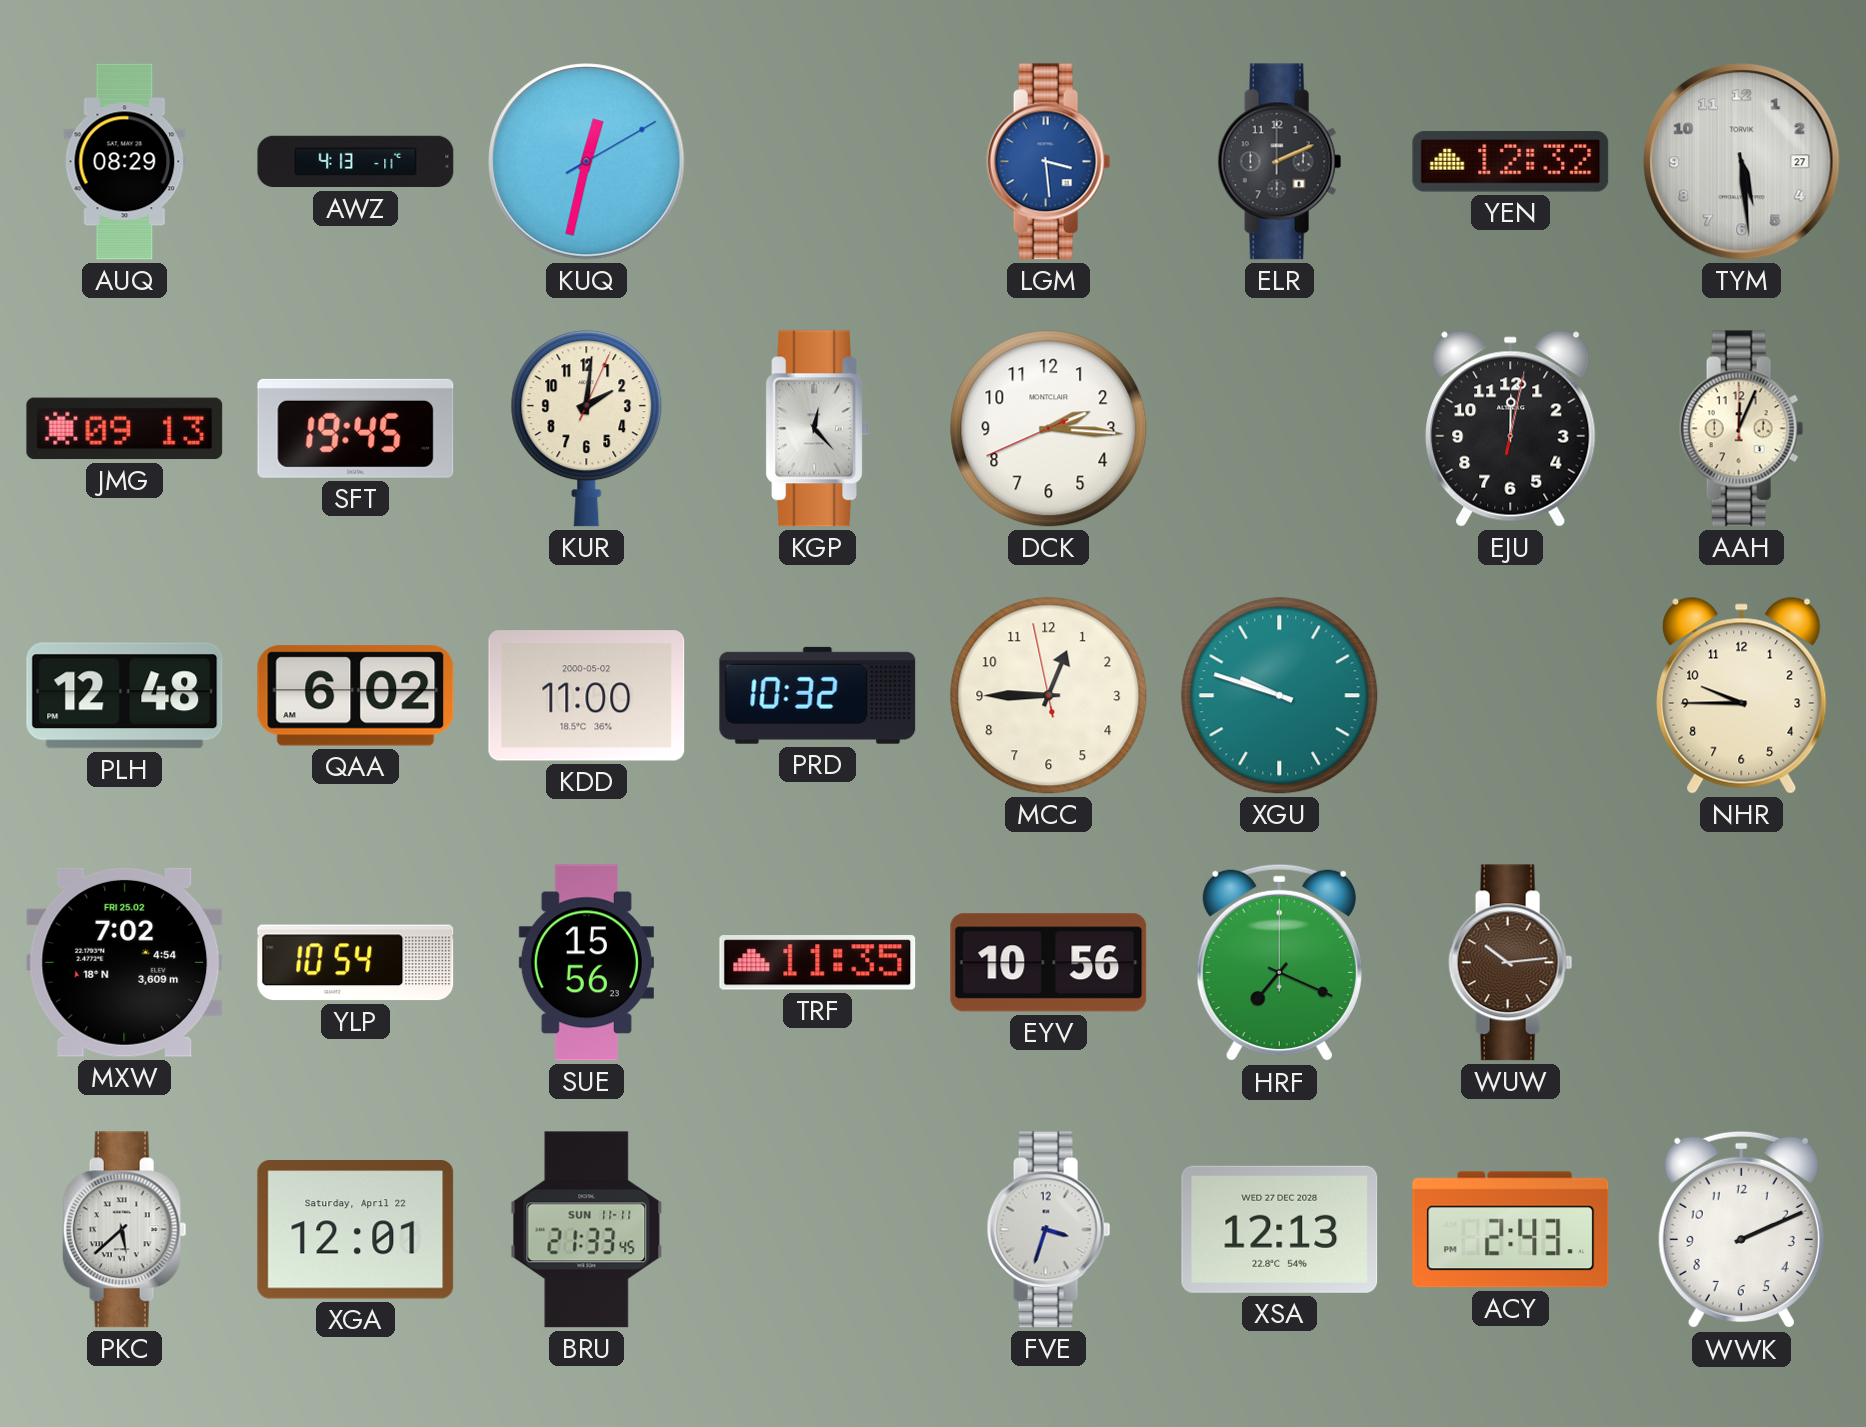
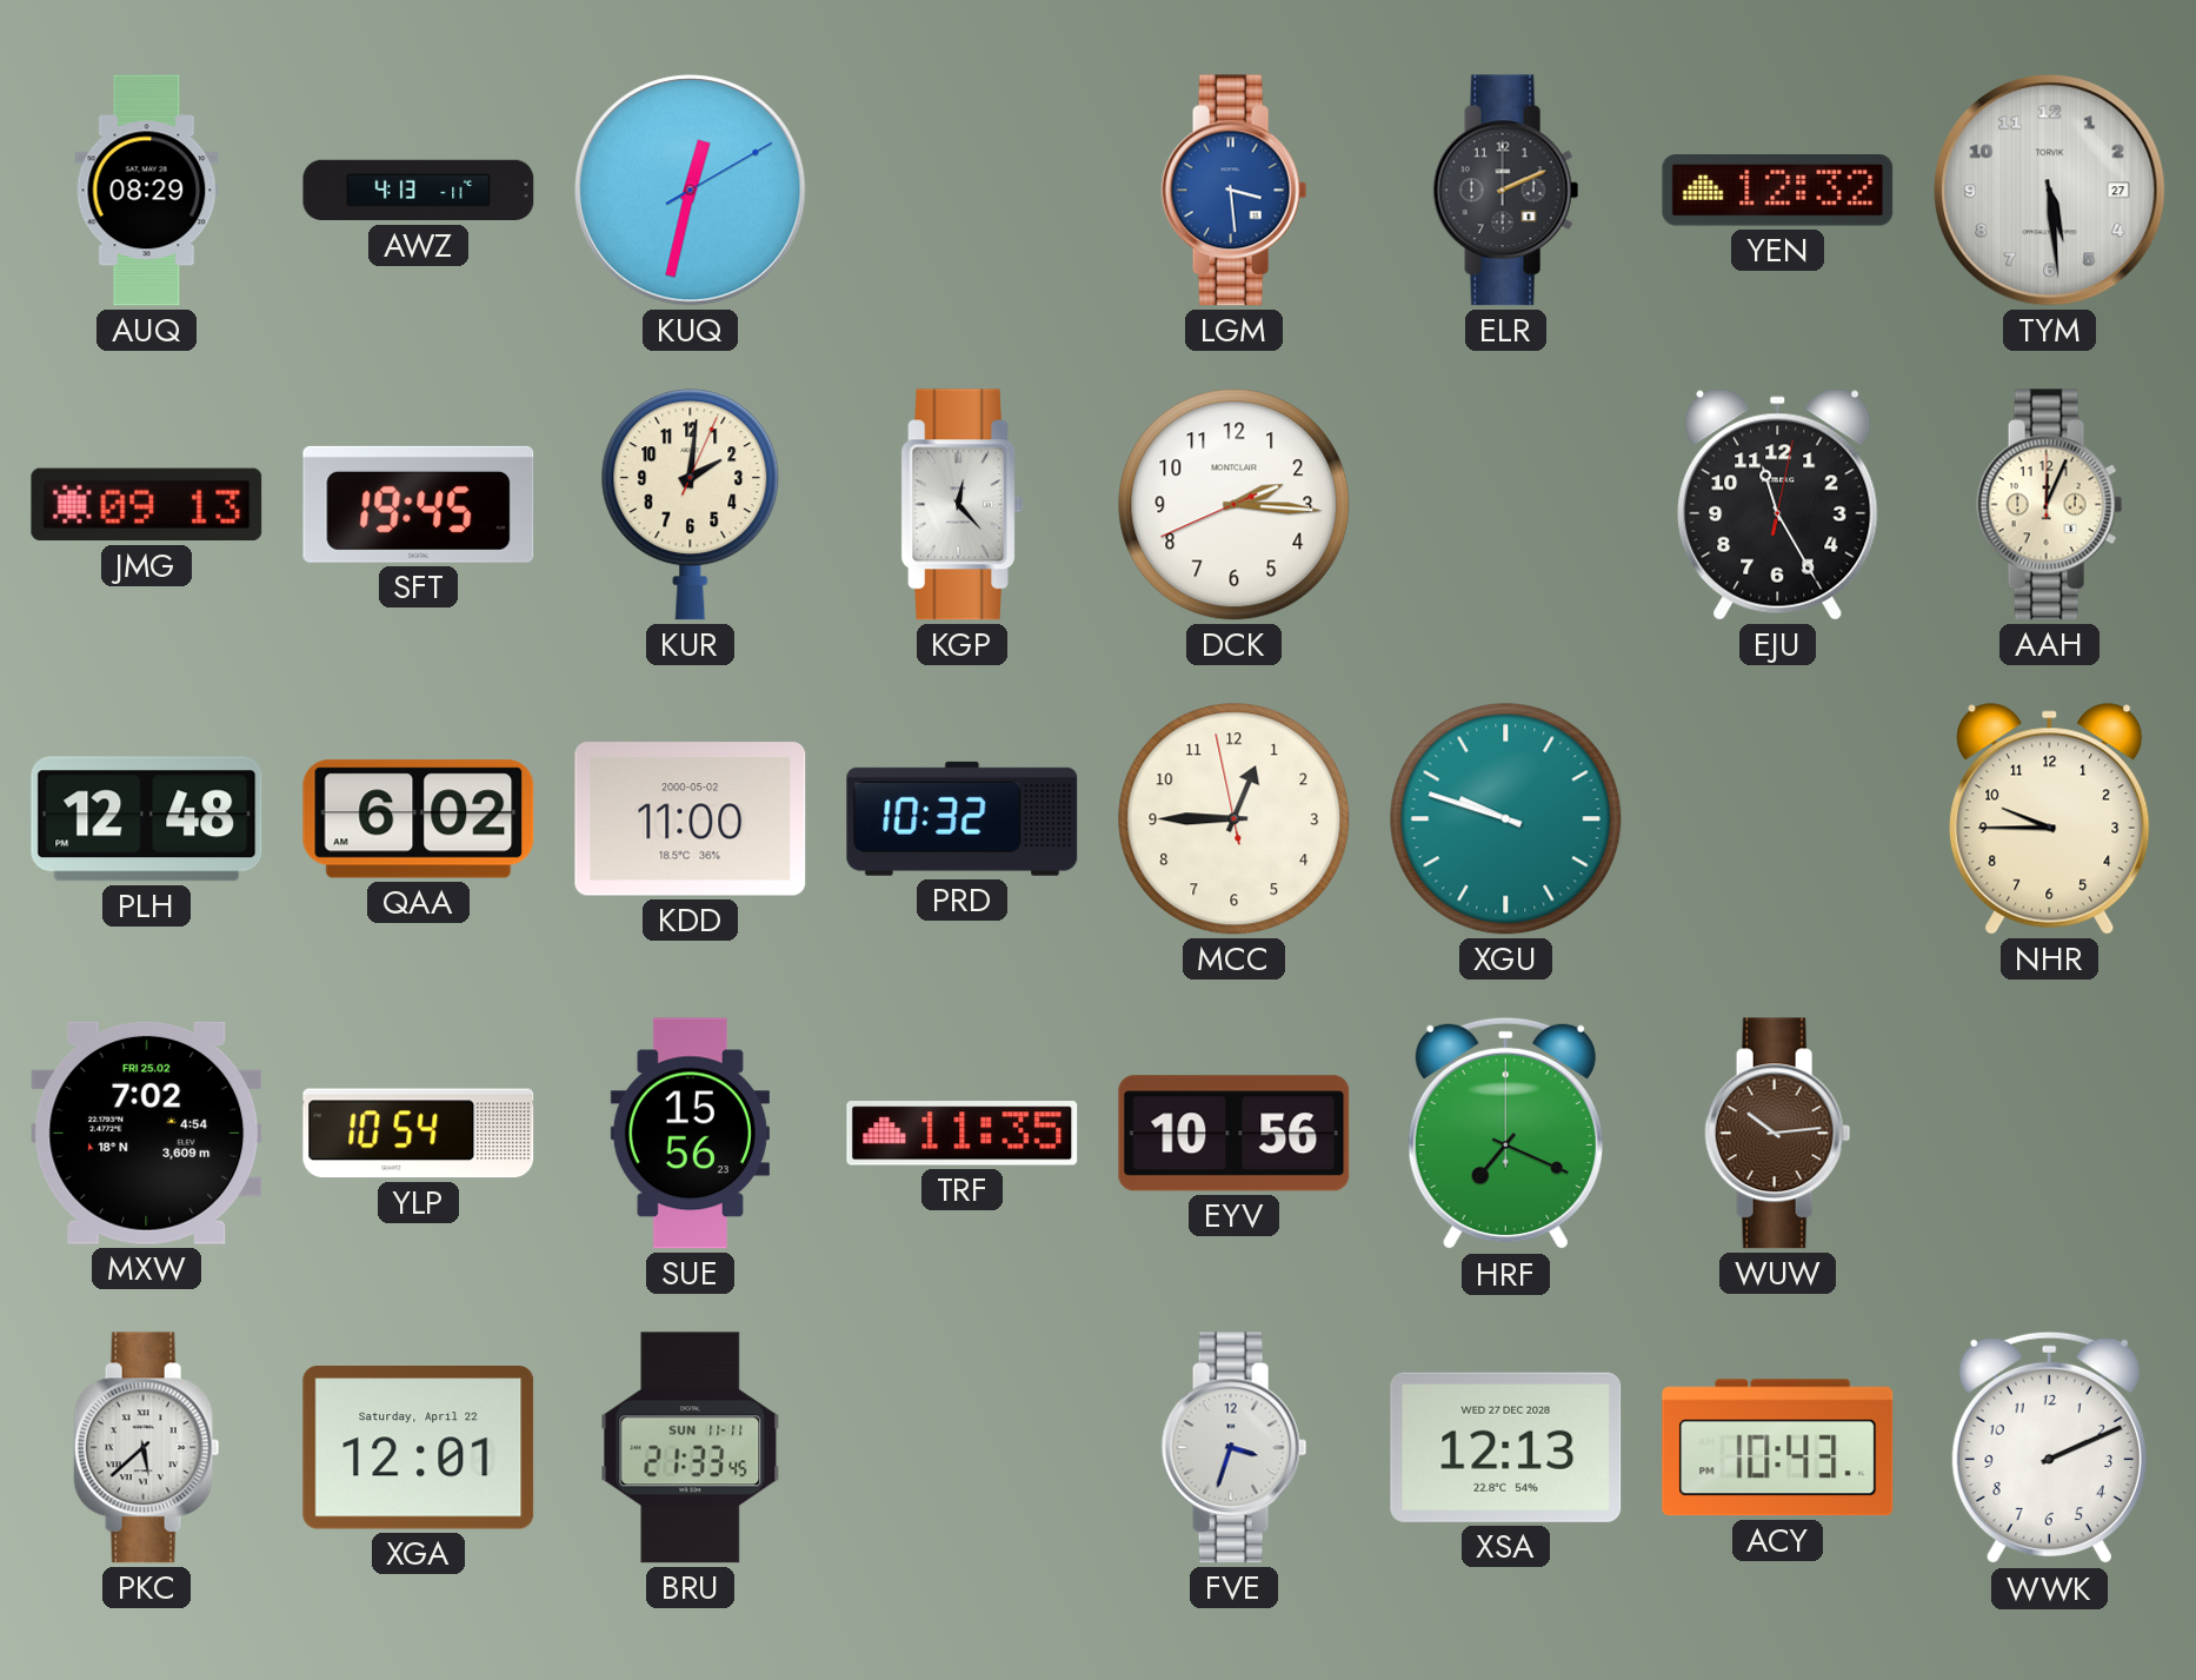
EJU: 12:02 -> 11:25
ACY: 2:43 -> 10:43
